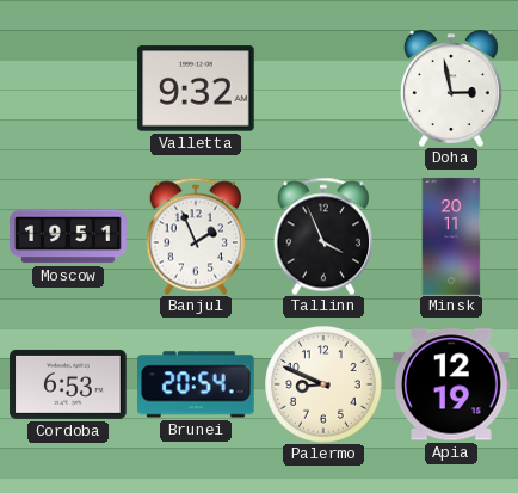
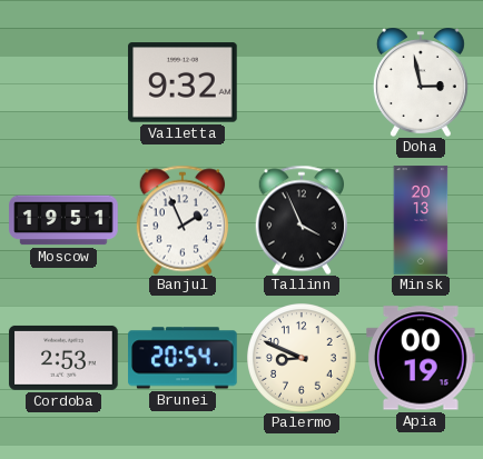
Minsk: 20:11 -> 20:13
Cordoba: 6:53 -> 2:53
Apia: 12:19 -> 00:19
